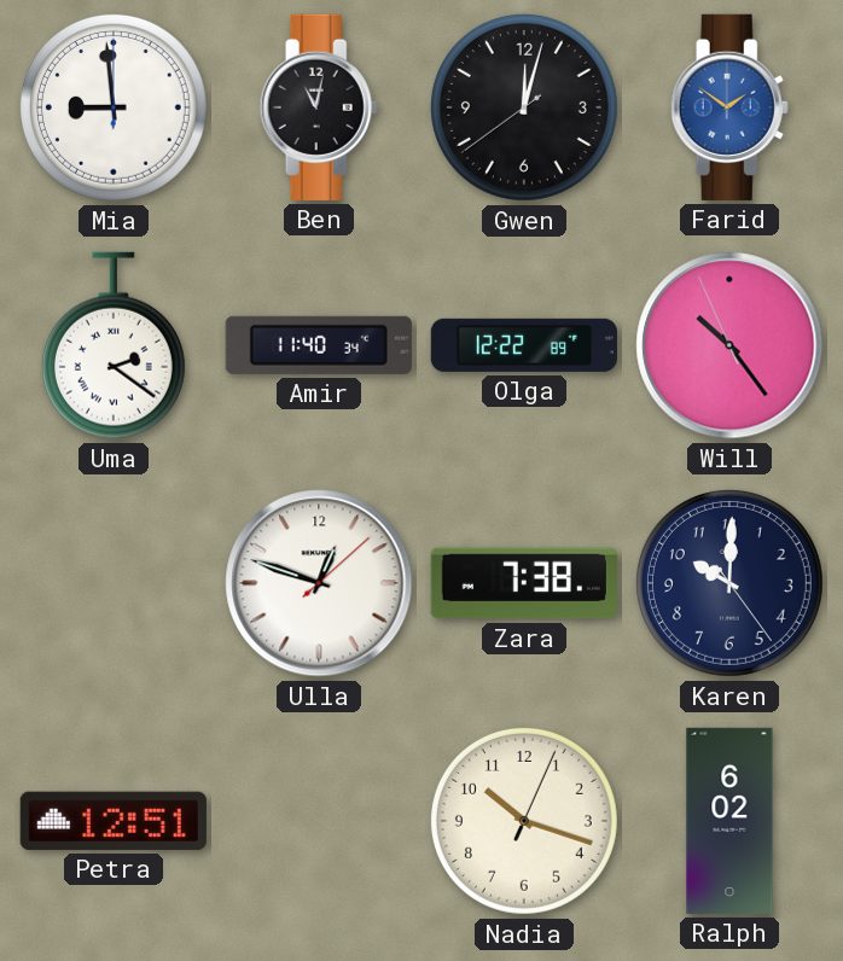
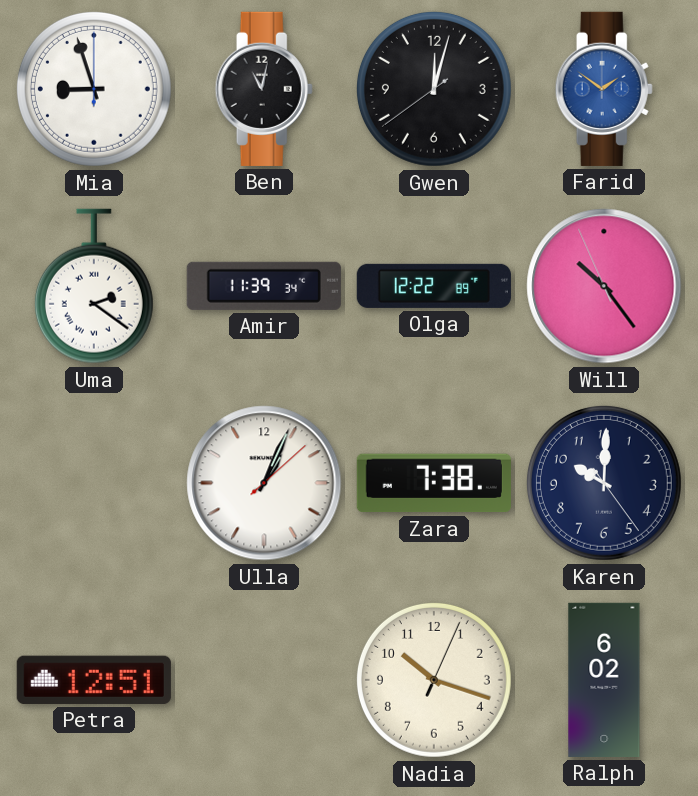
Mia: 8:59 -> 8:57
Amir: 11:40 -> 11:39
Ulla: 12:48 -> 1:04
